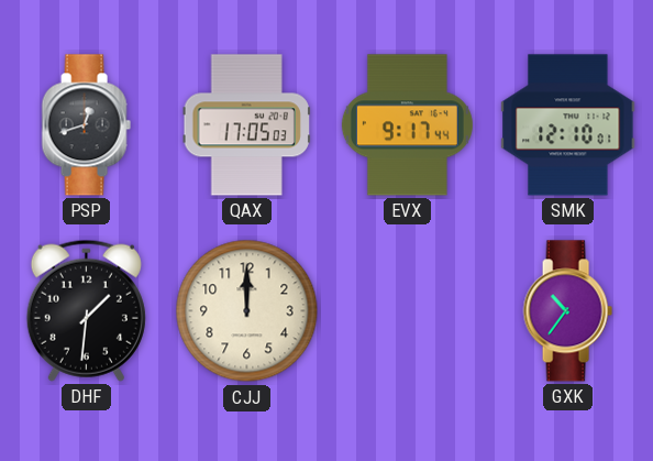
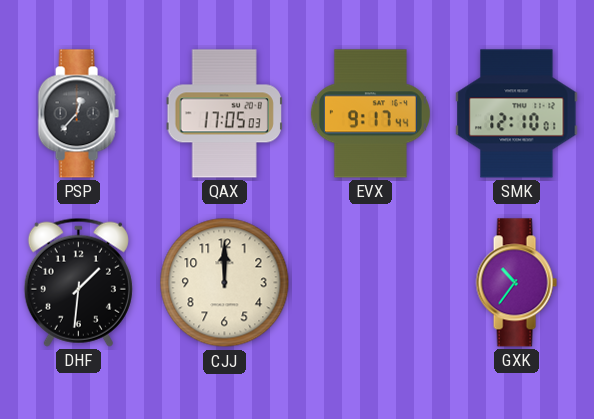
PSP: 12:42 -> 12:37
